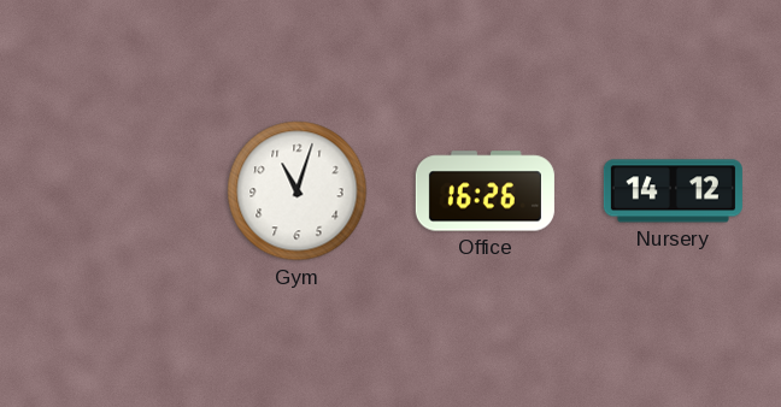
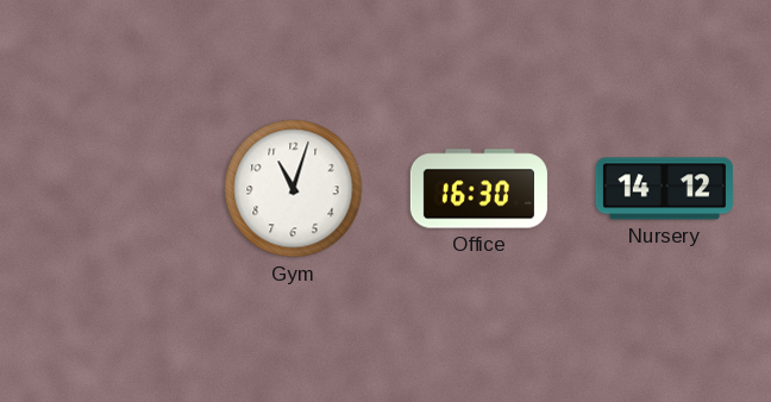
Office: 16:26 -> 16:30
